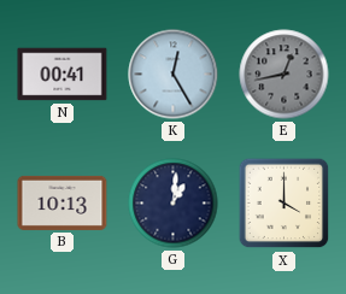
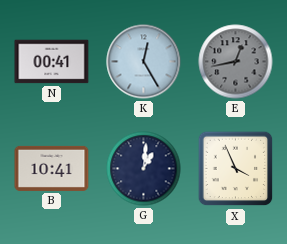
B: 10:13 -> 10:41
X: 4:00 -> 3:56
